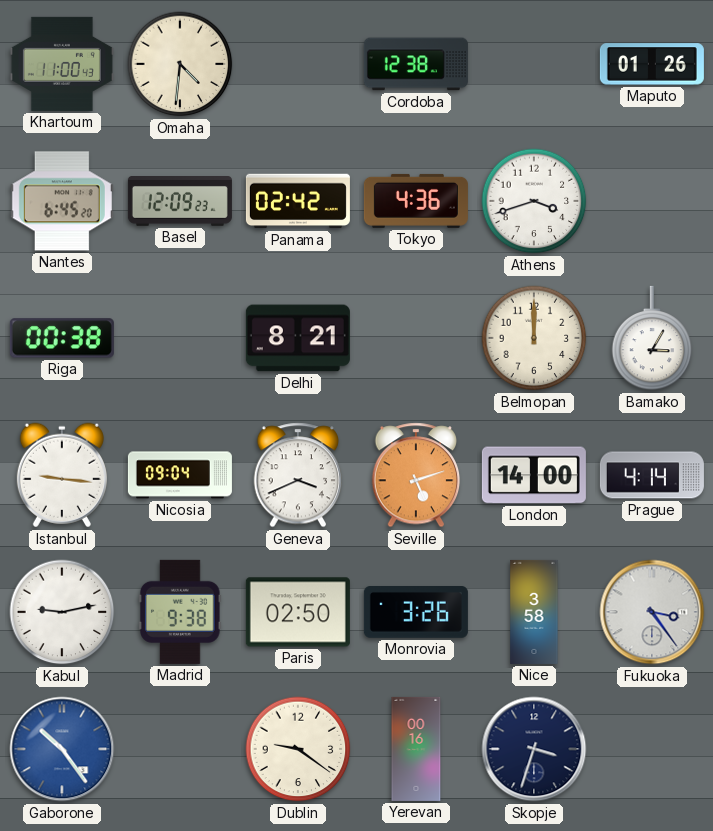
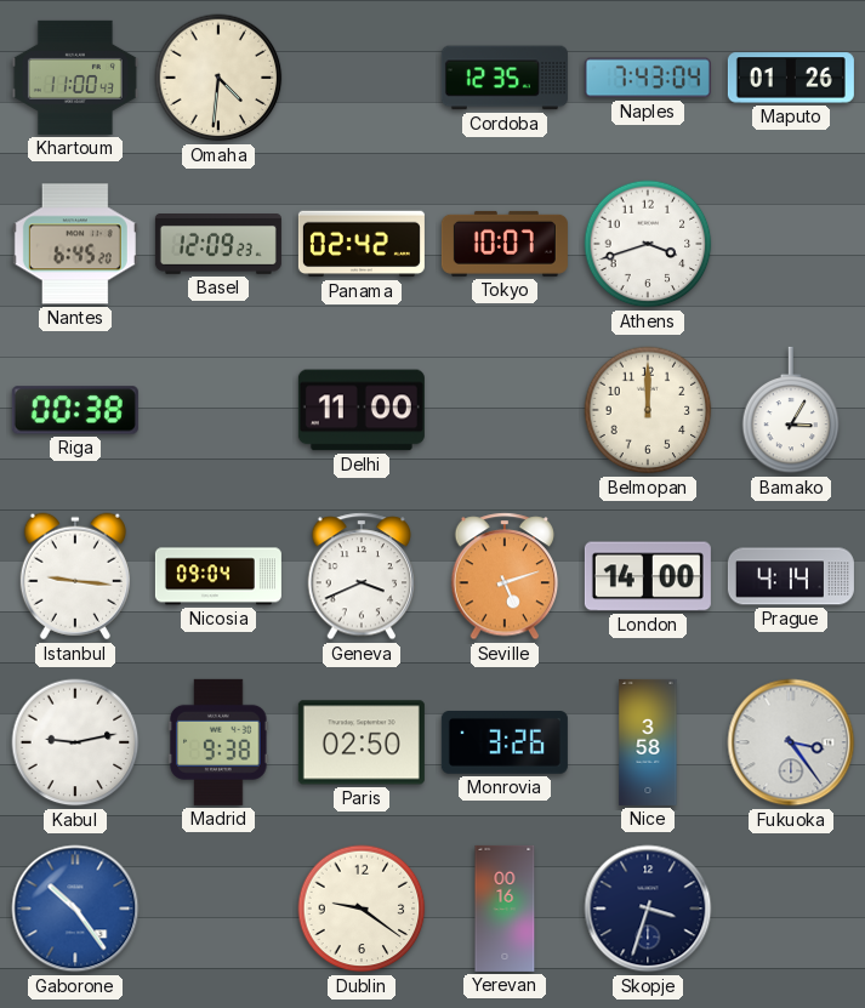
Cordoba: 12:38 -> 12:35
Naples: none -> 7:43
Tokyo: 4:36 -> 10:07
Delhi: 8:21 -> 11:00
